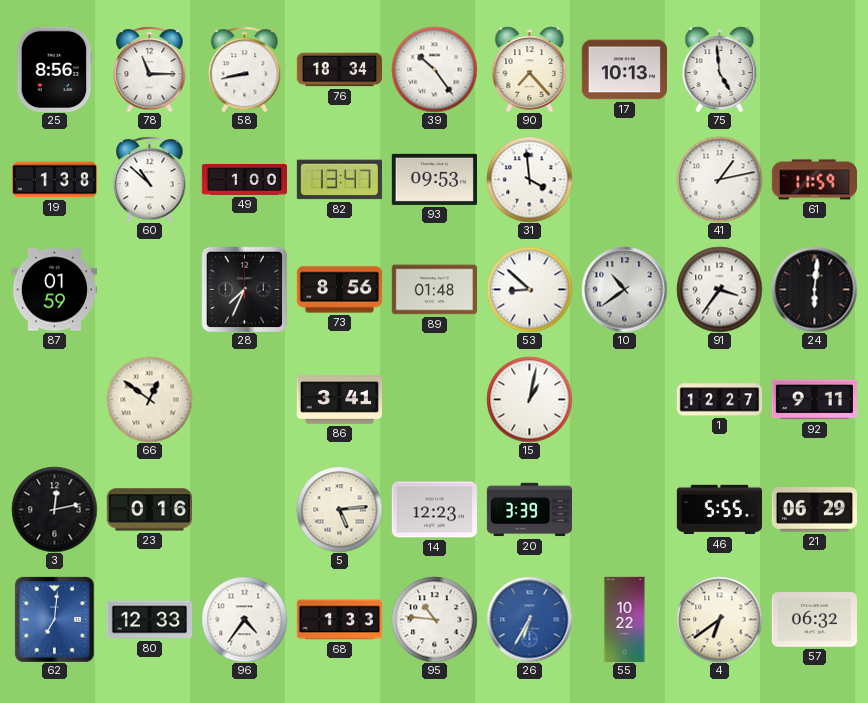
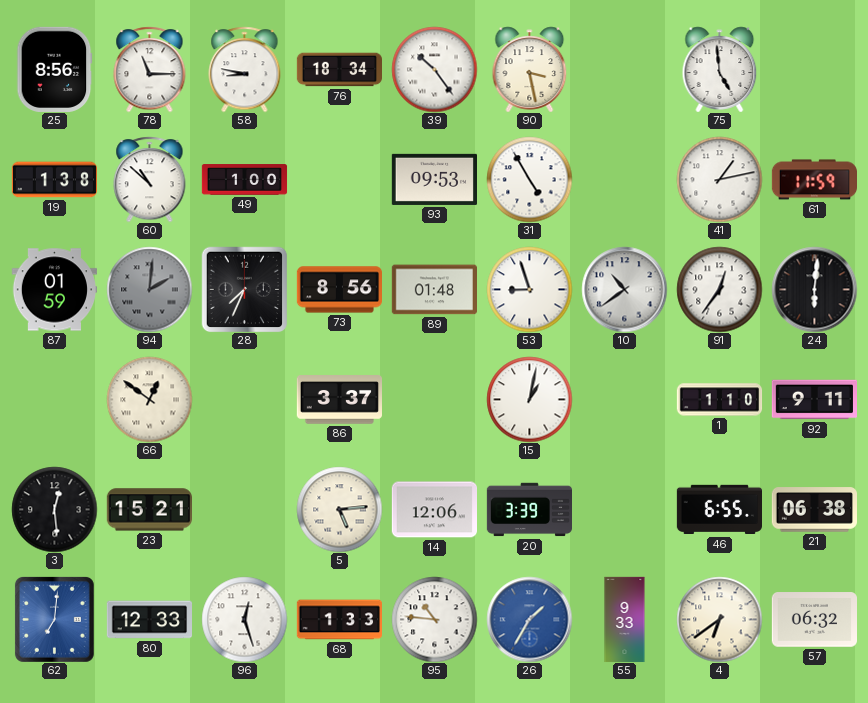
58: 8:43 -> 8:47
90: 7:23 -> 3:28
17: 10:13 -> none
82: 13:47 -> none
31: 3:59 -> 4:55
94: none -> 2:01
53: 8:52 -> 8:57
91: 3:36 -> 12:36
86: 3:41 -> 3:37
1: 12:27 -> 1:10
3: 12:13 -> 12:29
23: 0:16 -> 15:21
14: 12:23 -> 12:06
46: 5:55 -> 6:55
21: 06:29 -> 06:38
96: 4:36 -> 12:27
26: 6:35 -> 1:35
55: 10:22 -> 9:33
